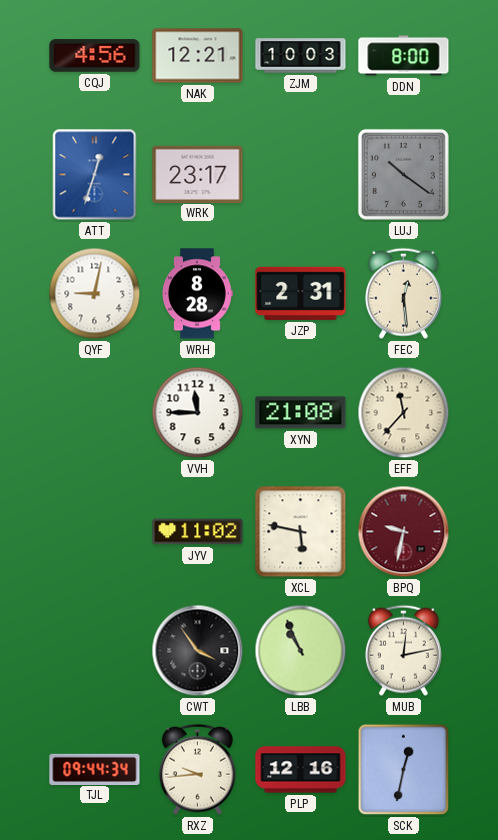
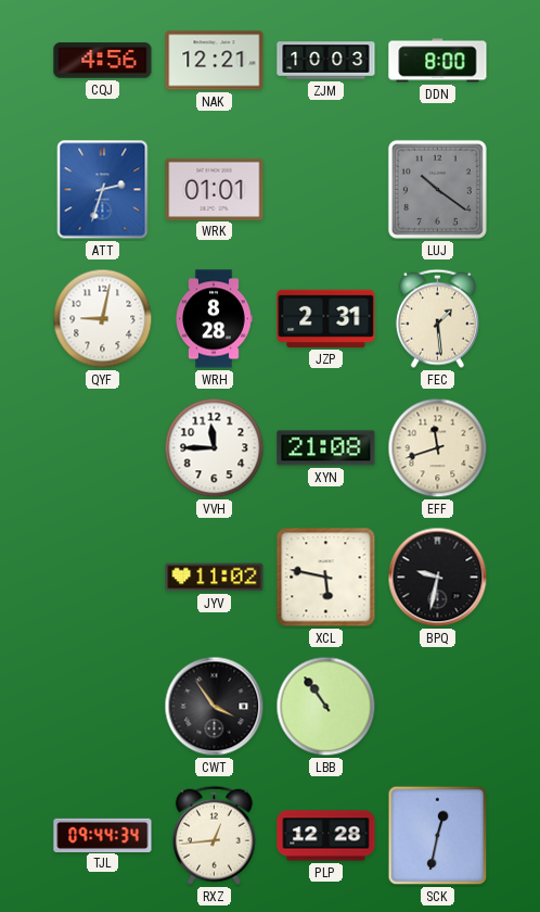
ATT: 12:33 -> 2:33
WRK: 23:17 -> 01:01
FEC: 12:29 -> 1:29
EFF: 11:37 -> 11:42
BPQ dial: burgundy -> black
LBB: 10:56 -> 10:54
MUB: 12:13 -> none
RXZ: 9:44 -> 12:44
PLP: 12:16 -> 12:28
